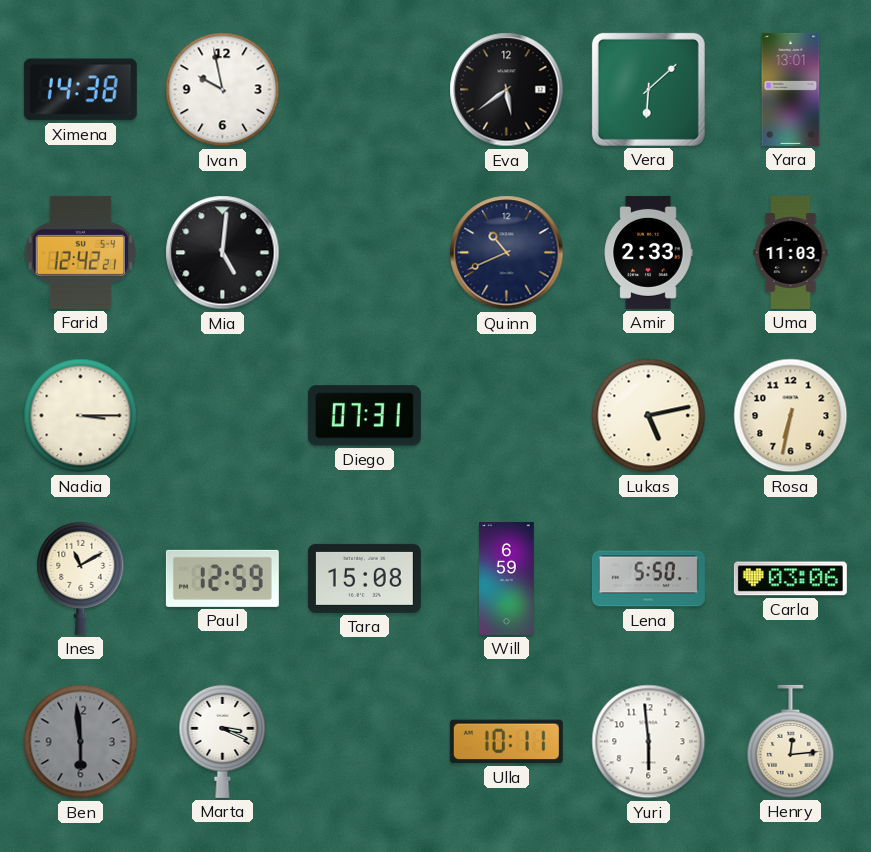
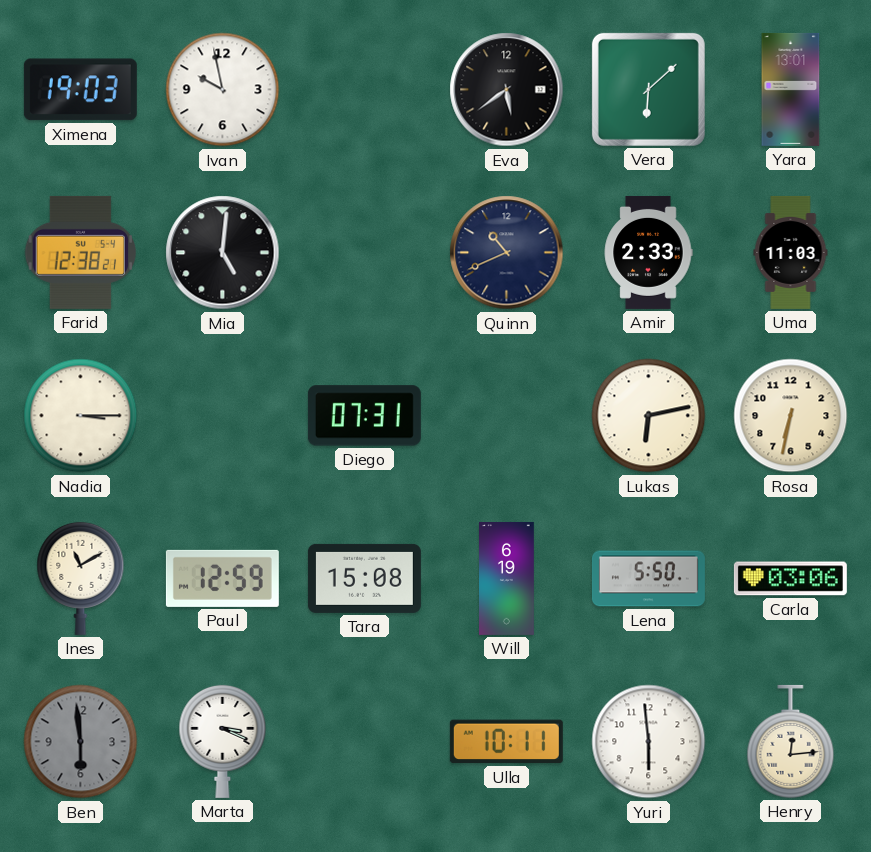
Ximena: 14:38 -> 19:03
Farid: 12:42 -> 12:38
Lukas: 5:13 -> 6:13
Will: 6:59 -> 6:19
